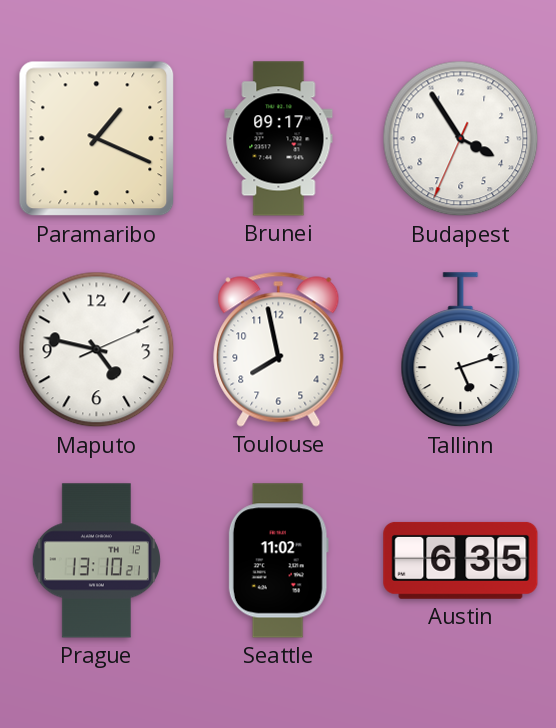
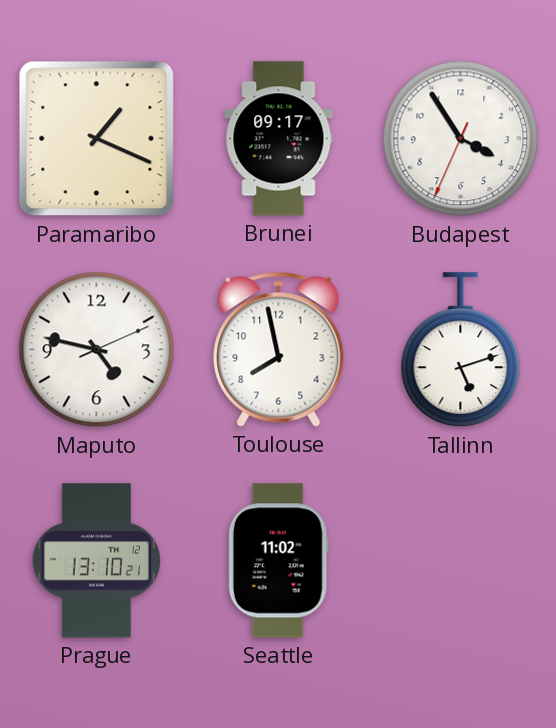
Austin: 6:35 -> none
